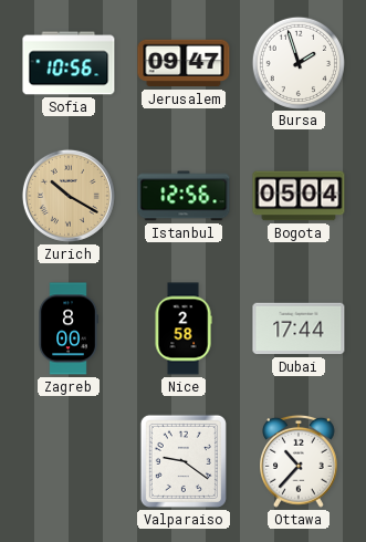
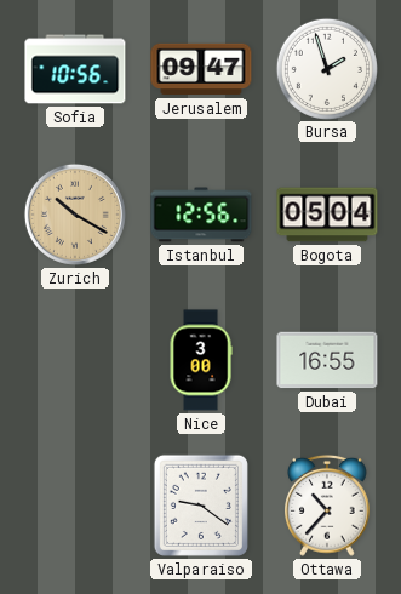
Zagreb: 8:00 -> none
Nice: 2:58 -> 3:00
Dubai: 17:44 -> 16:55
